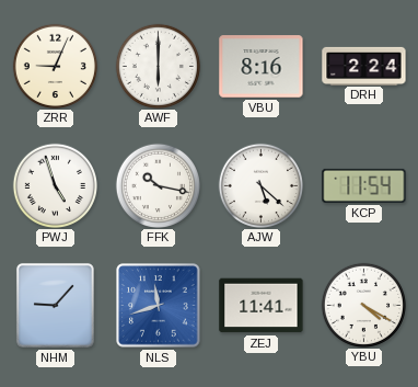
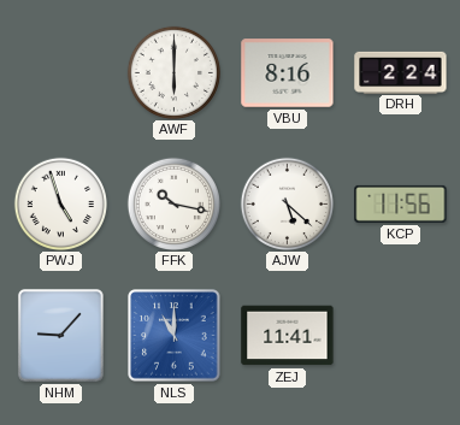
ZRR: 9:04 -> none
KCP: 11:54 -> 11:56
NLS: 11:42 -> 11:00
YBU: 4:20 -> none
